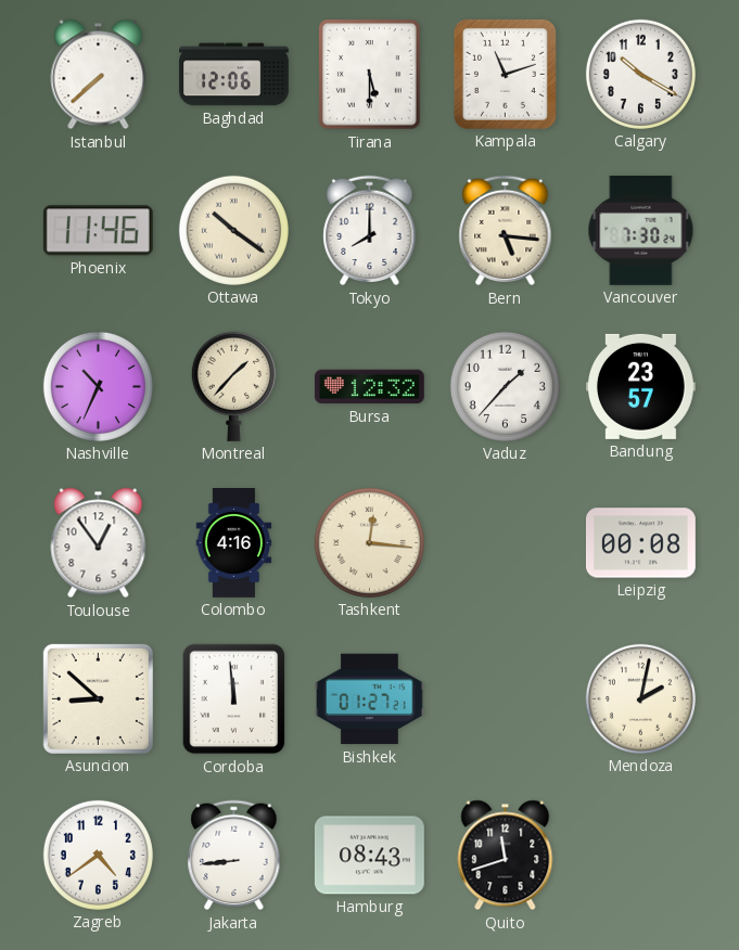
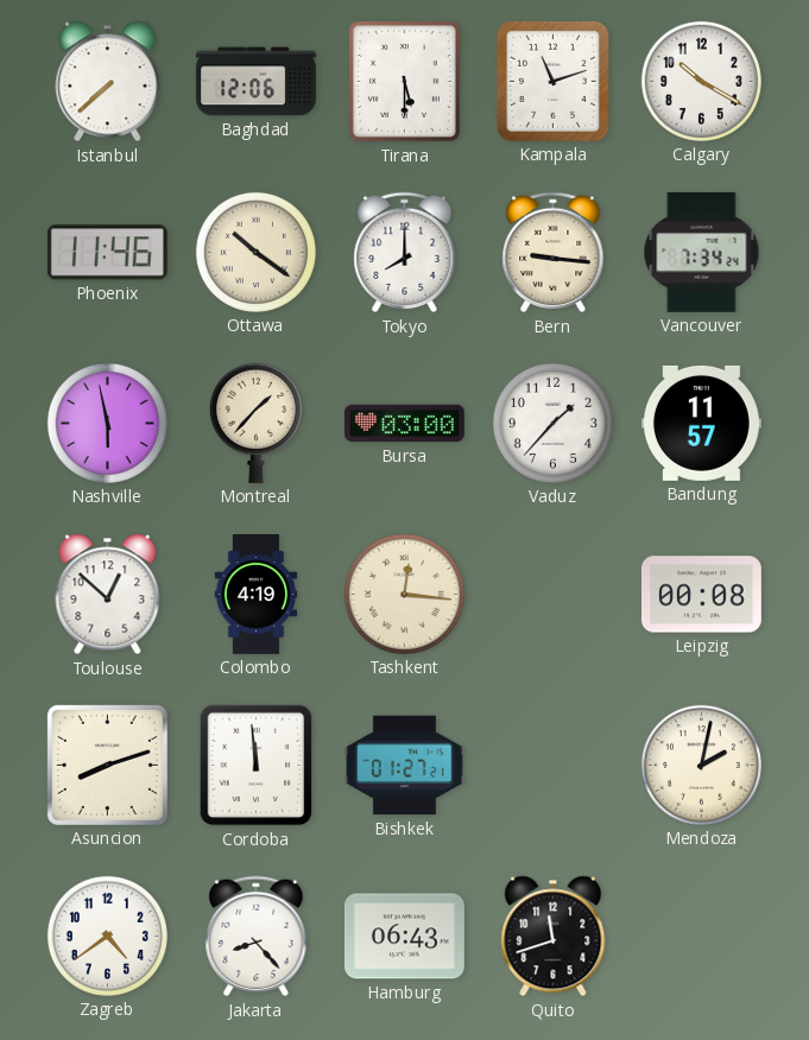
Bern: 5:16 -> 9:16
Vancouver: 7:30 -> 7:34
Nashville: 10:34 -> 5:58
Bursa: 12:32 -> 03:00
Bandung: 23:57 -> 11:57
Toulouse: 12:54 -> 12:52
Colombo: 4:16 -> 4:19
Asuncion: 8:52 -> 8:12
Jakarta: 8:44 -> 8:23
Hamburg: 08:43 -> 06:43
